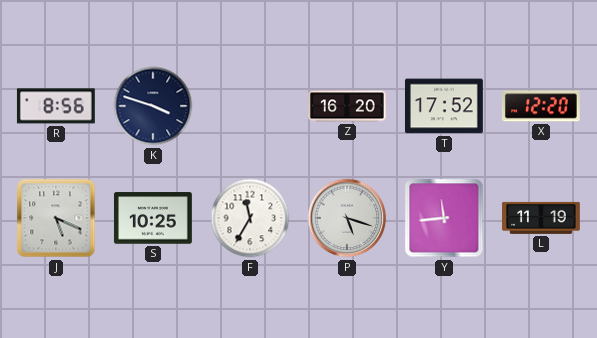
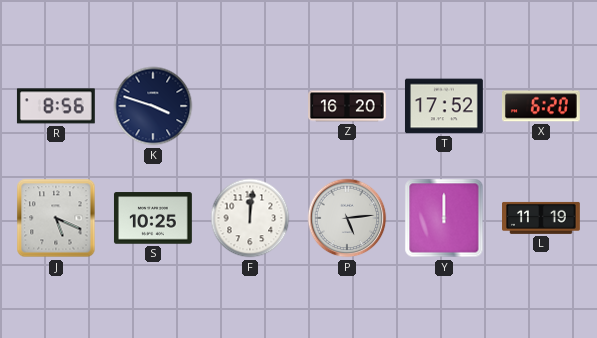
X: 12:20 -> 6:20
F: 11:35 -> 12:01
P: 5:18 -> 5:14
Y: 11:44 -> 12:00
